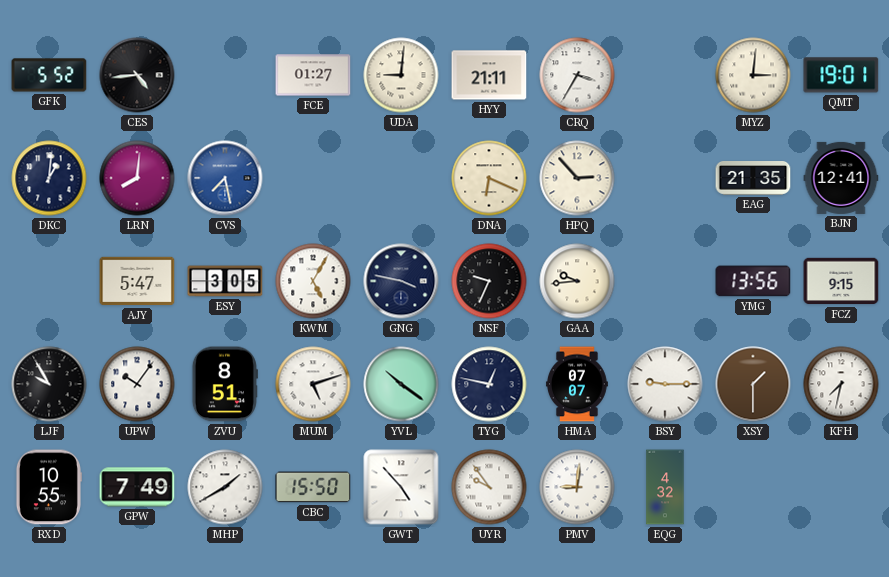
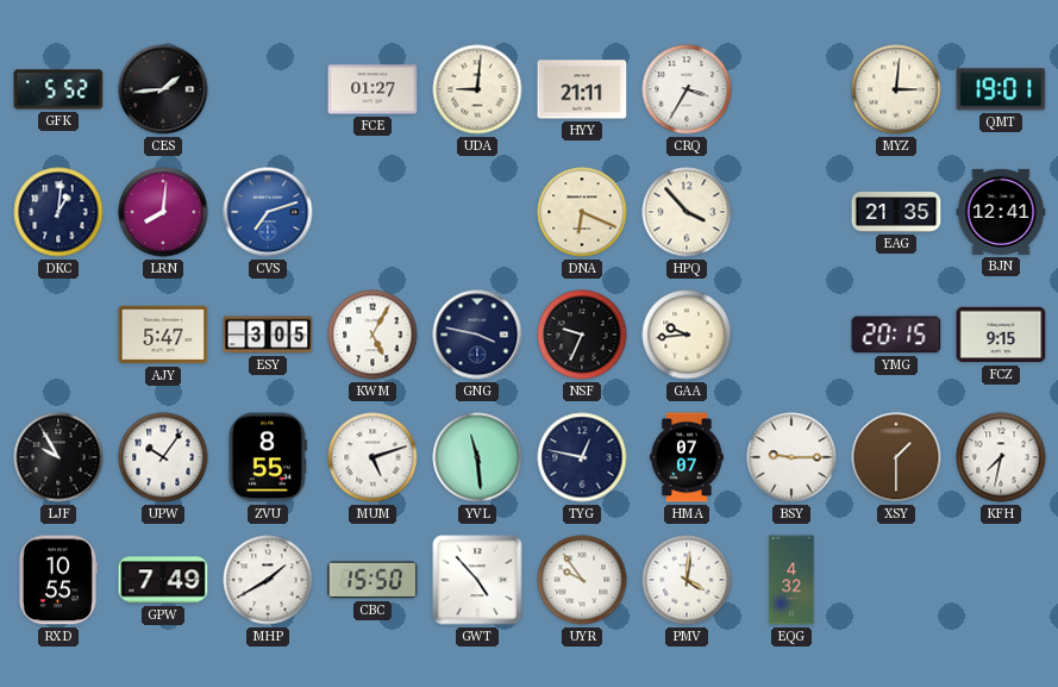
CES: 4:44 -> 1:44
CVS: 7:28 -> 7:12
HPQ: 2:53 -> 3:53
YMG: 13:56 -> 20:15
ZVU: 8:51 -> 8:55
YVL: 10:21 -> 11:29
PMV: 9:01 -> 4:01
